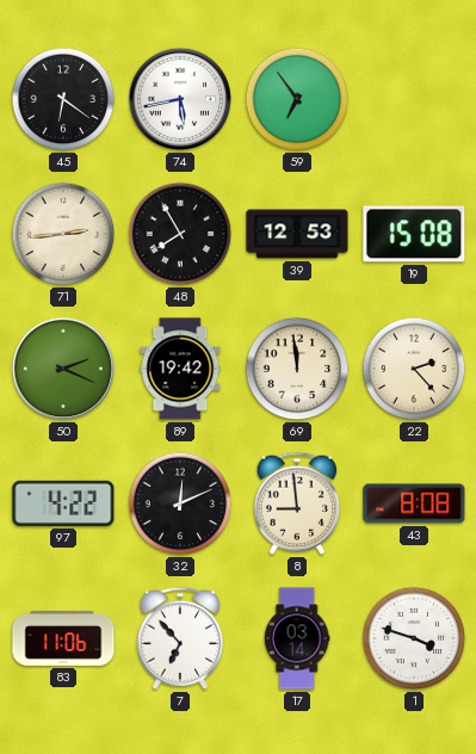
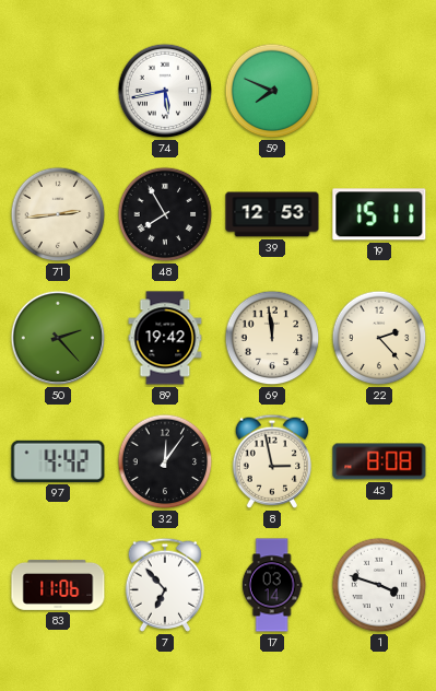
45: 6:21 -> none
59: 6:54 -> 7:49
19: 15:08 -> 15:11
50: 2:19 -> 2:23
97: 4:22 -> 4:42
32: 12:11 -> 12:06
8: 8:59 -> 2:58
